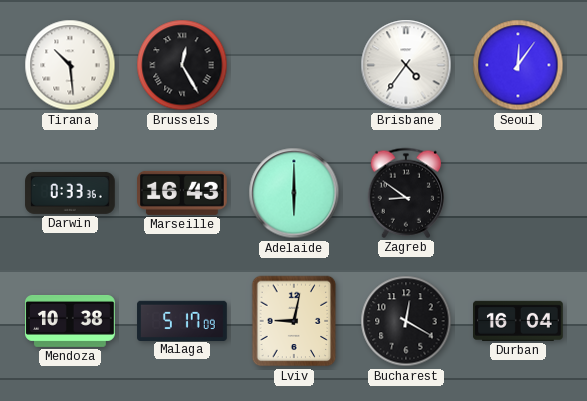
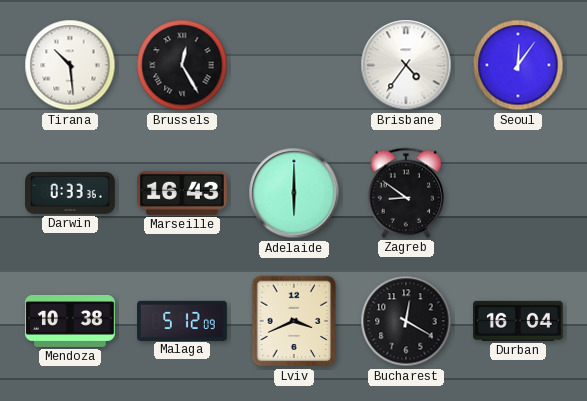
Malaga: 5:17 -> 5:12
Lviv: 9:02 -> 3:41
